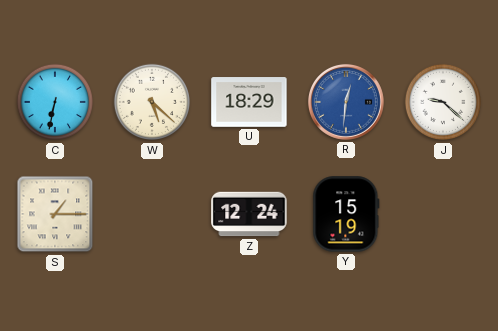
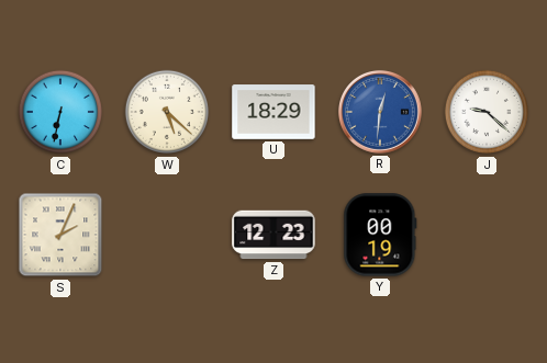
S: 1:15 -> 2:04
Z: 12:24 -> 12:23
Y: 15:19 -> 00:19
